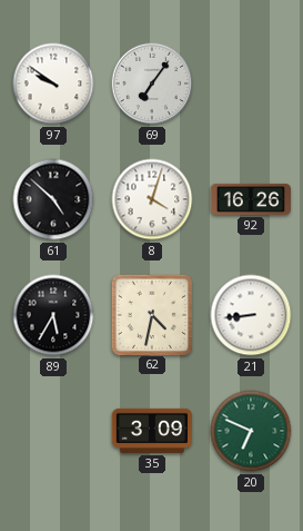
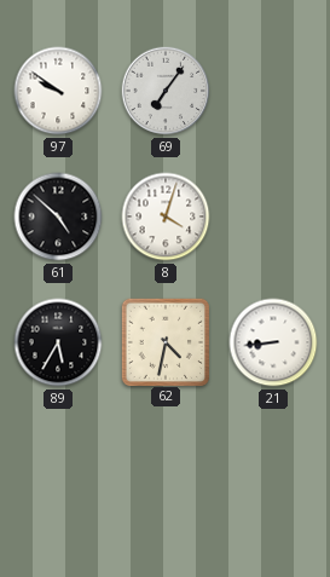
92: 16:26 -> none
35: 3:09 -> none
20: 6:49 -> none
